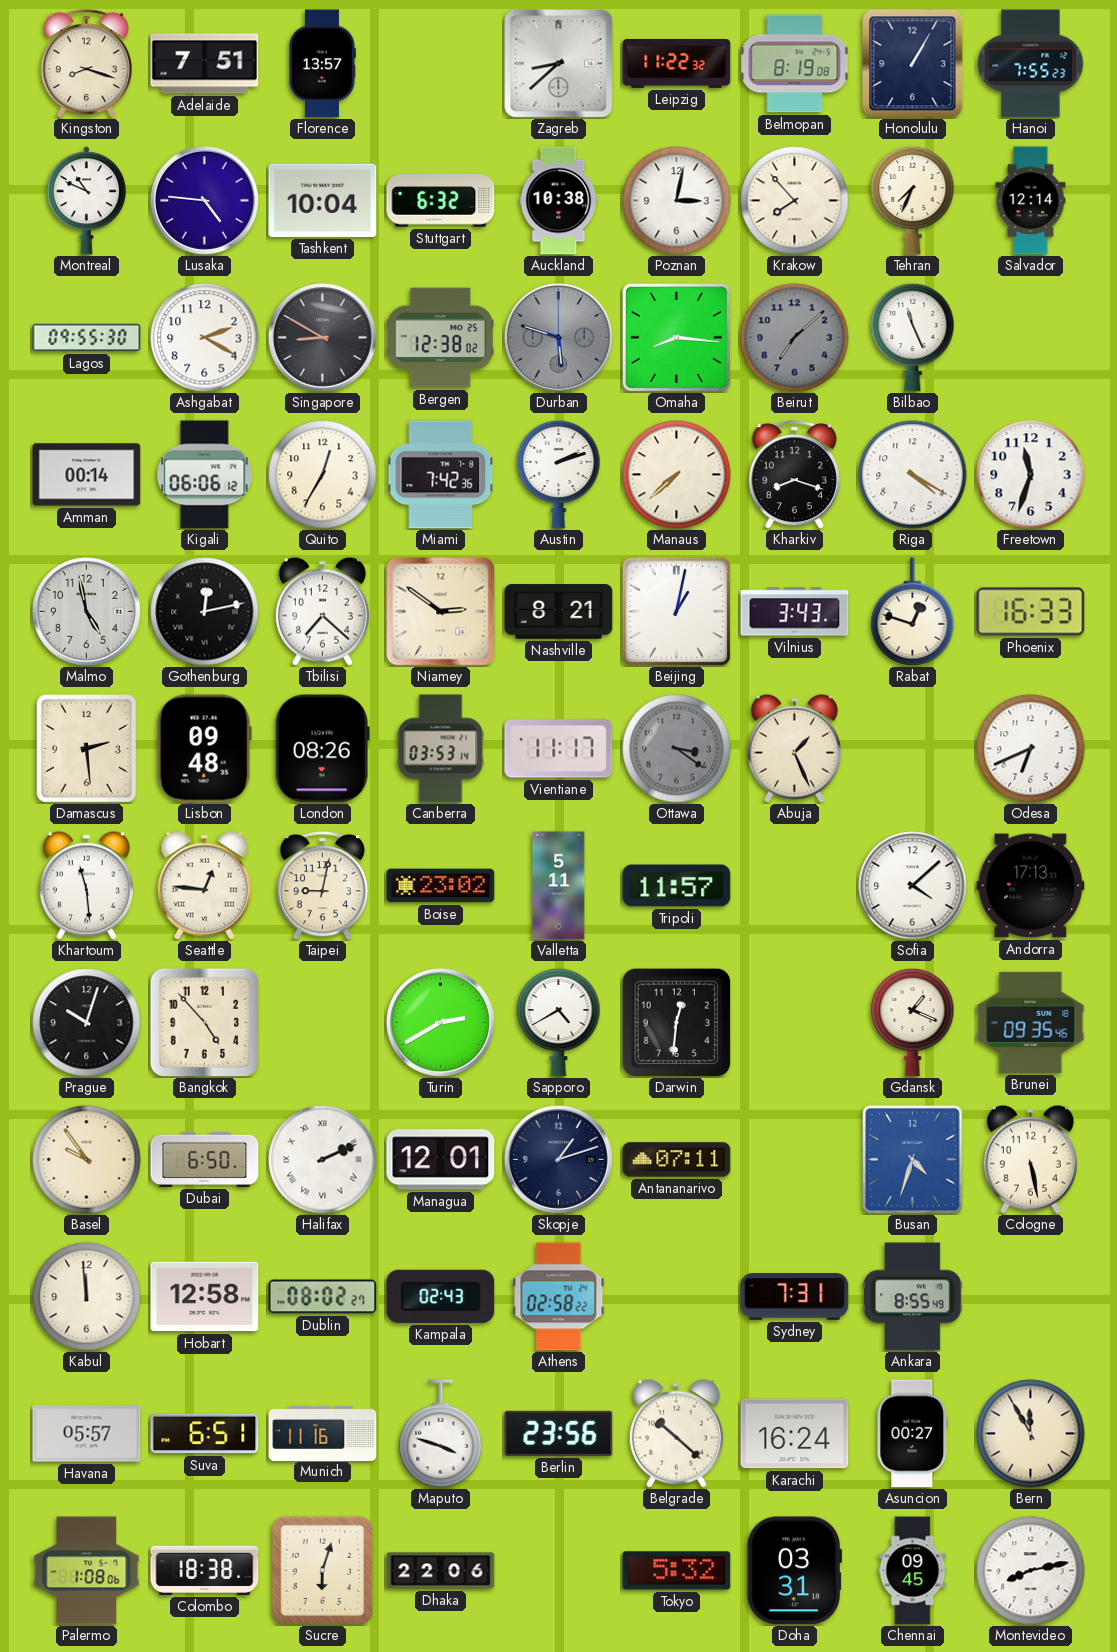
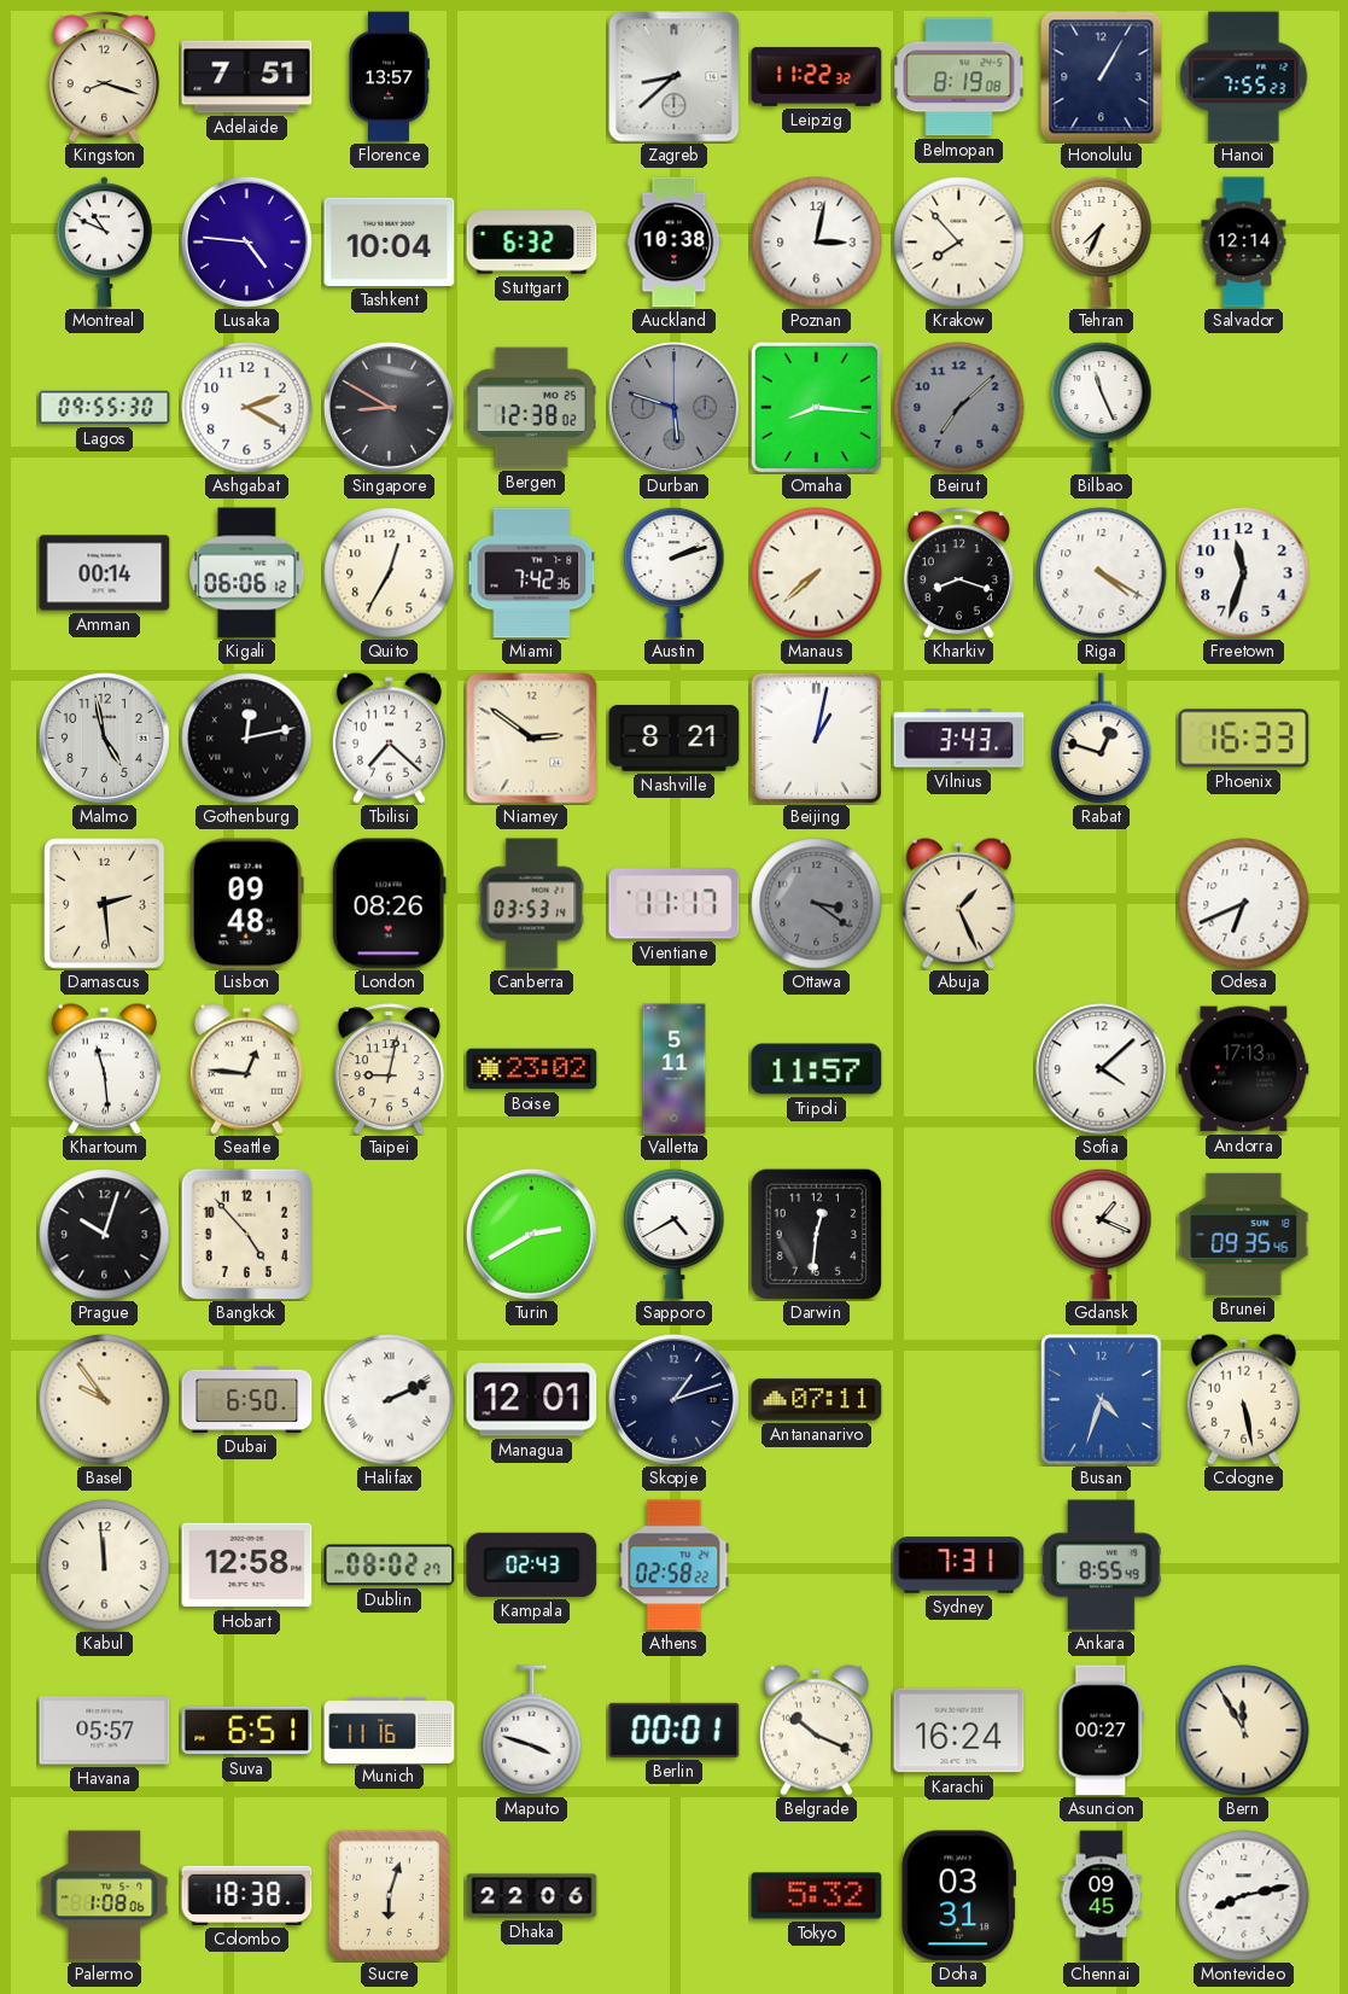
Berlin: 23:56 -> 00:01
Belgrade: 10:22 -> 10:19
